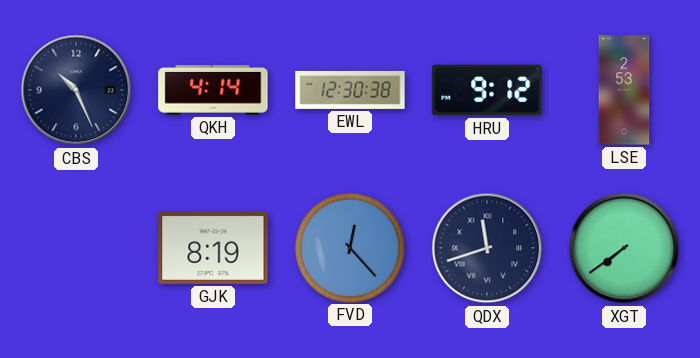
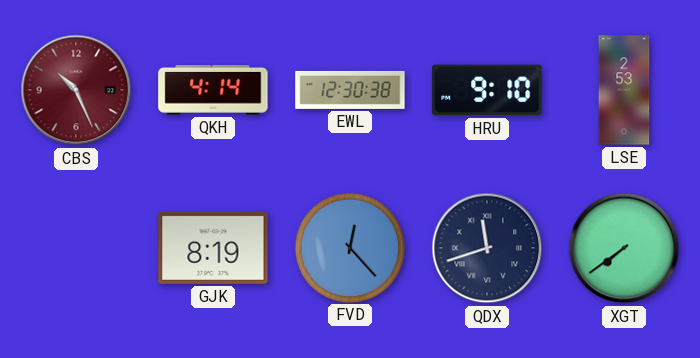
CBS dial: navy -> burgundy
HRU: 9:12 -> 9:10
